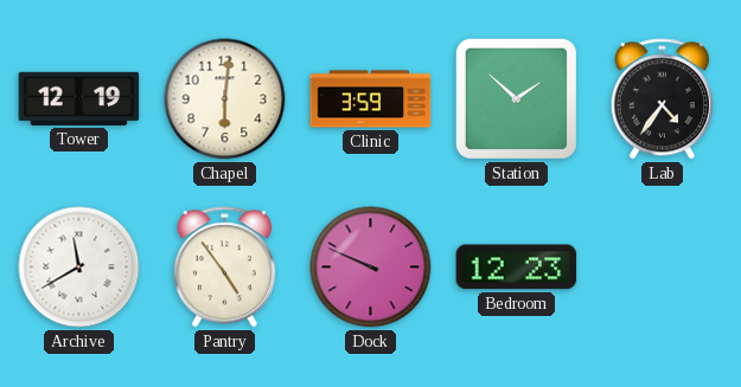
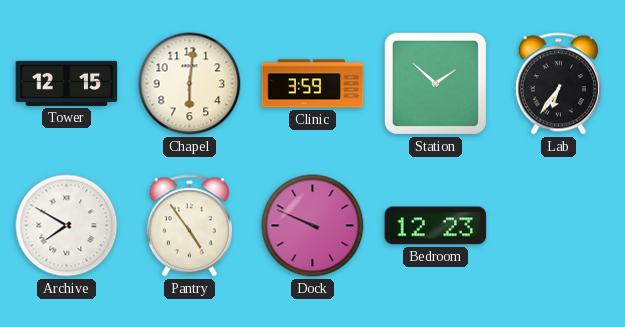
Tower: 12:19 -> 12:15
Lab: 4:36 -> 6:36
Archive: 11:40 -> 7:50
